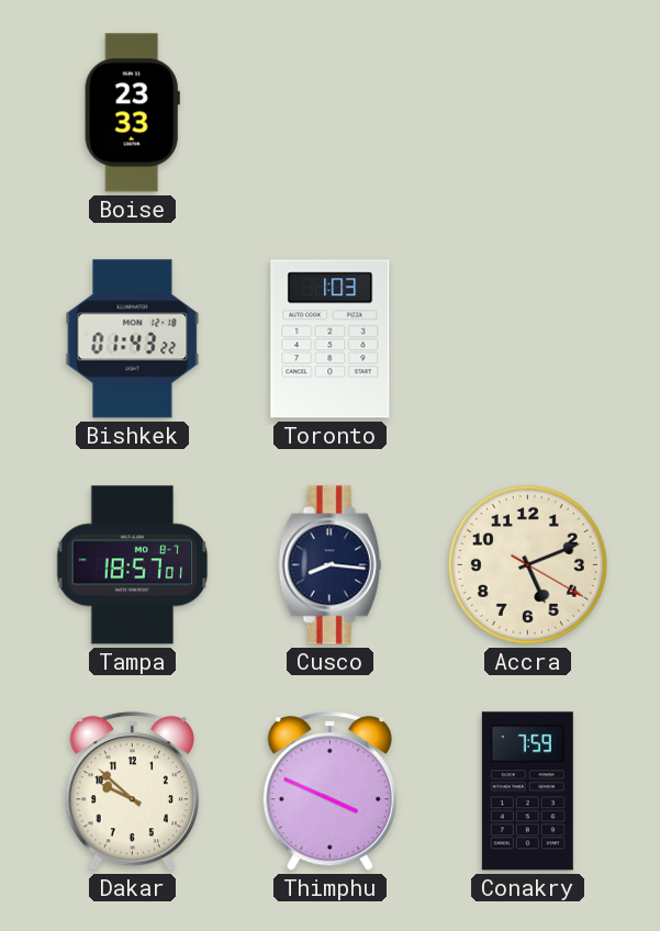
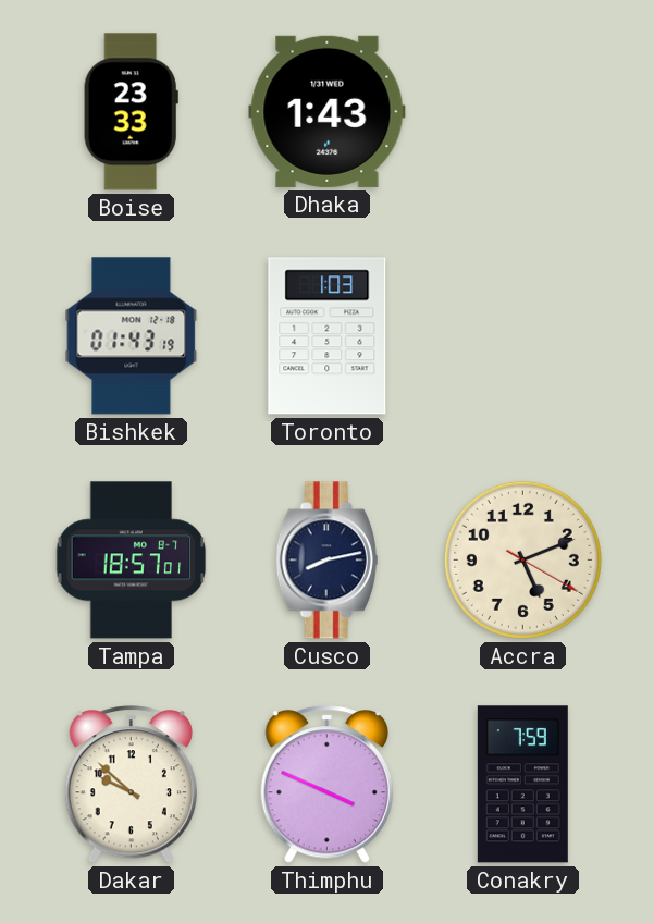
Dhaka: none -> 1:43
Bishkek: 01:43:22 -> 01:43:19
Cusco: 8:16 -> 8:13
